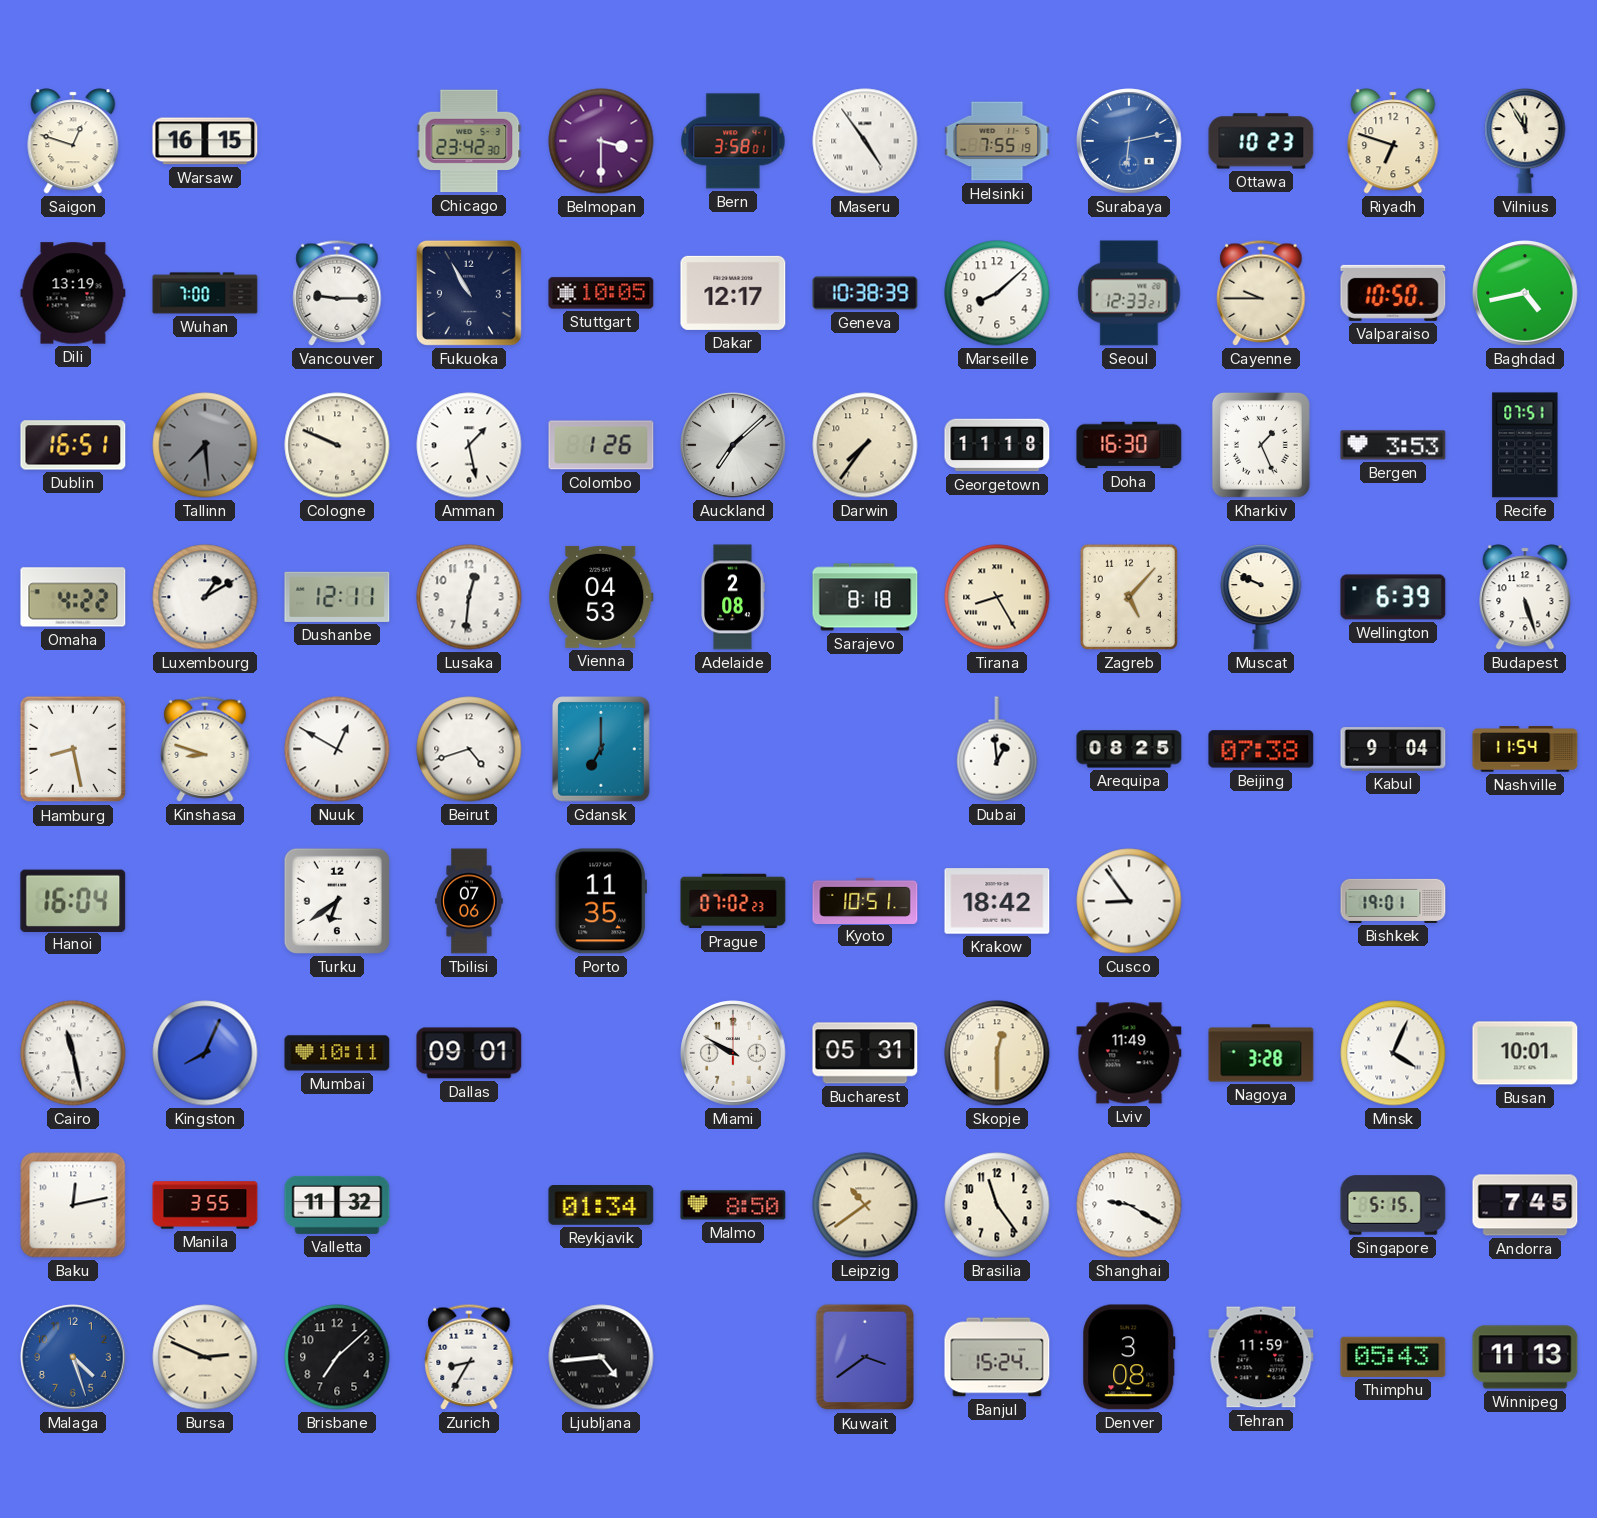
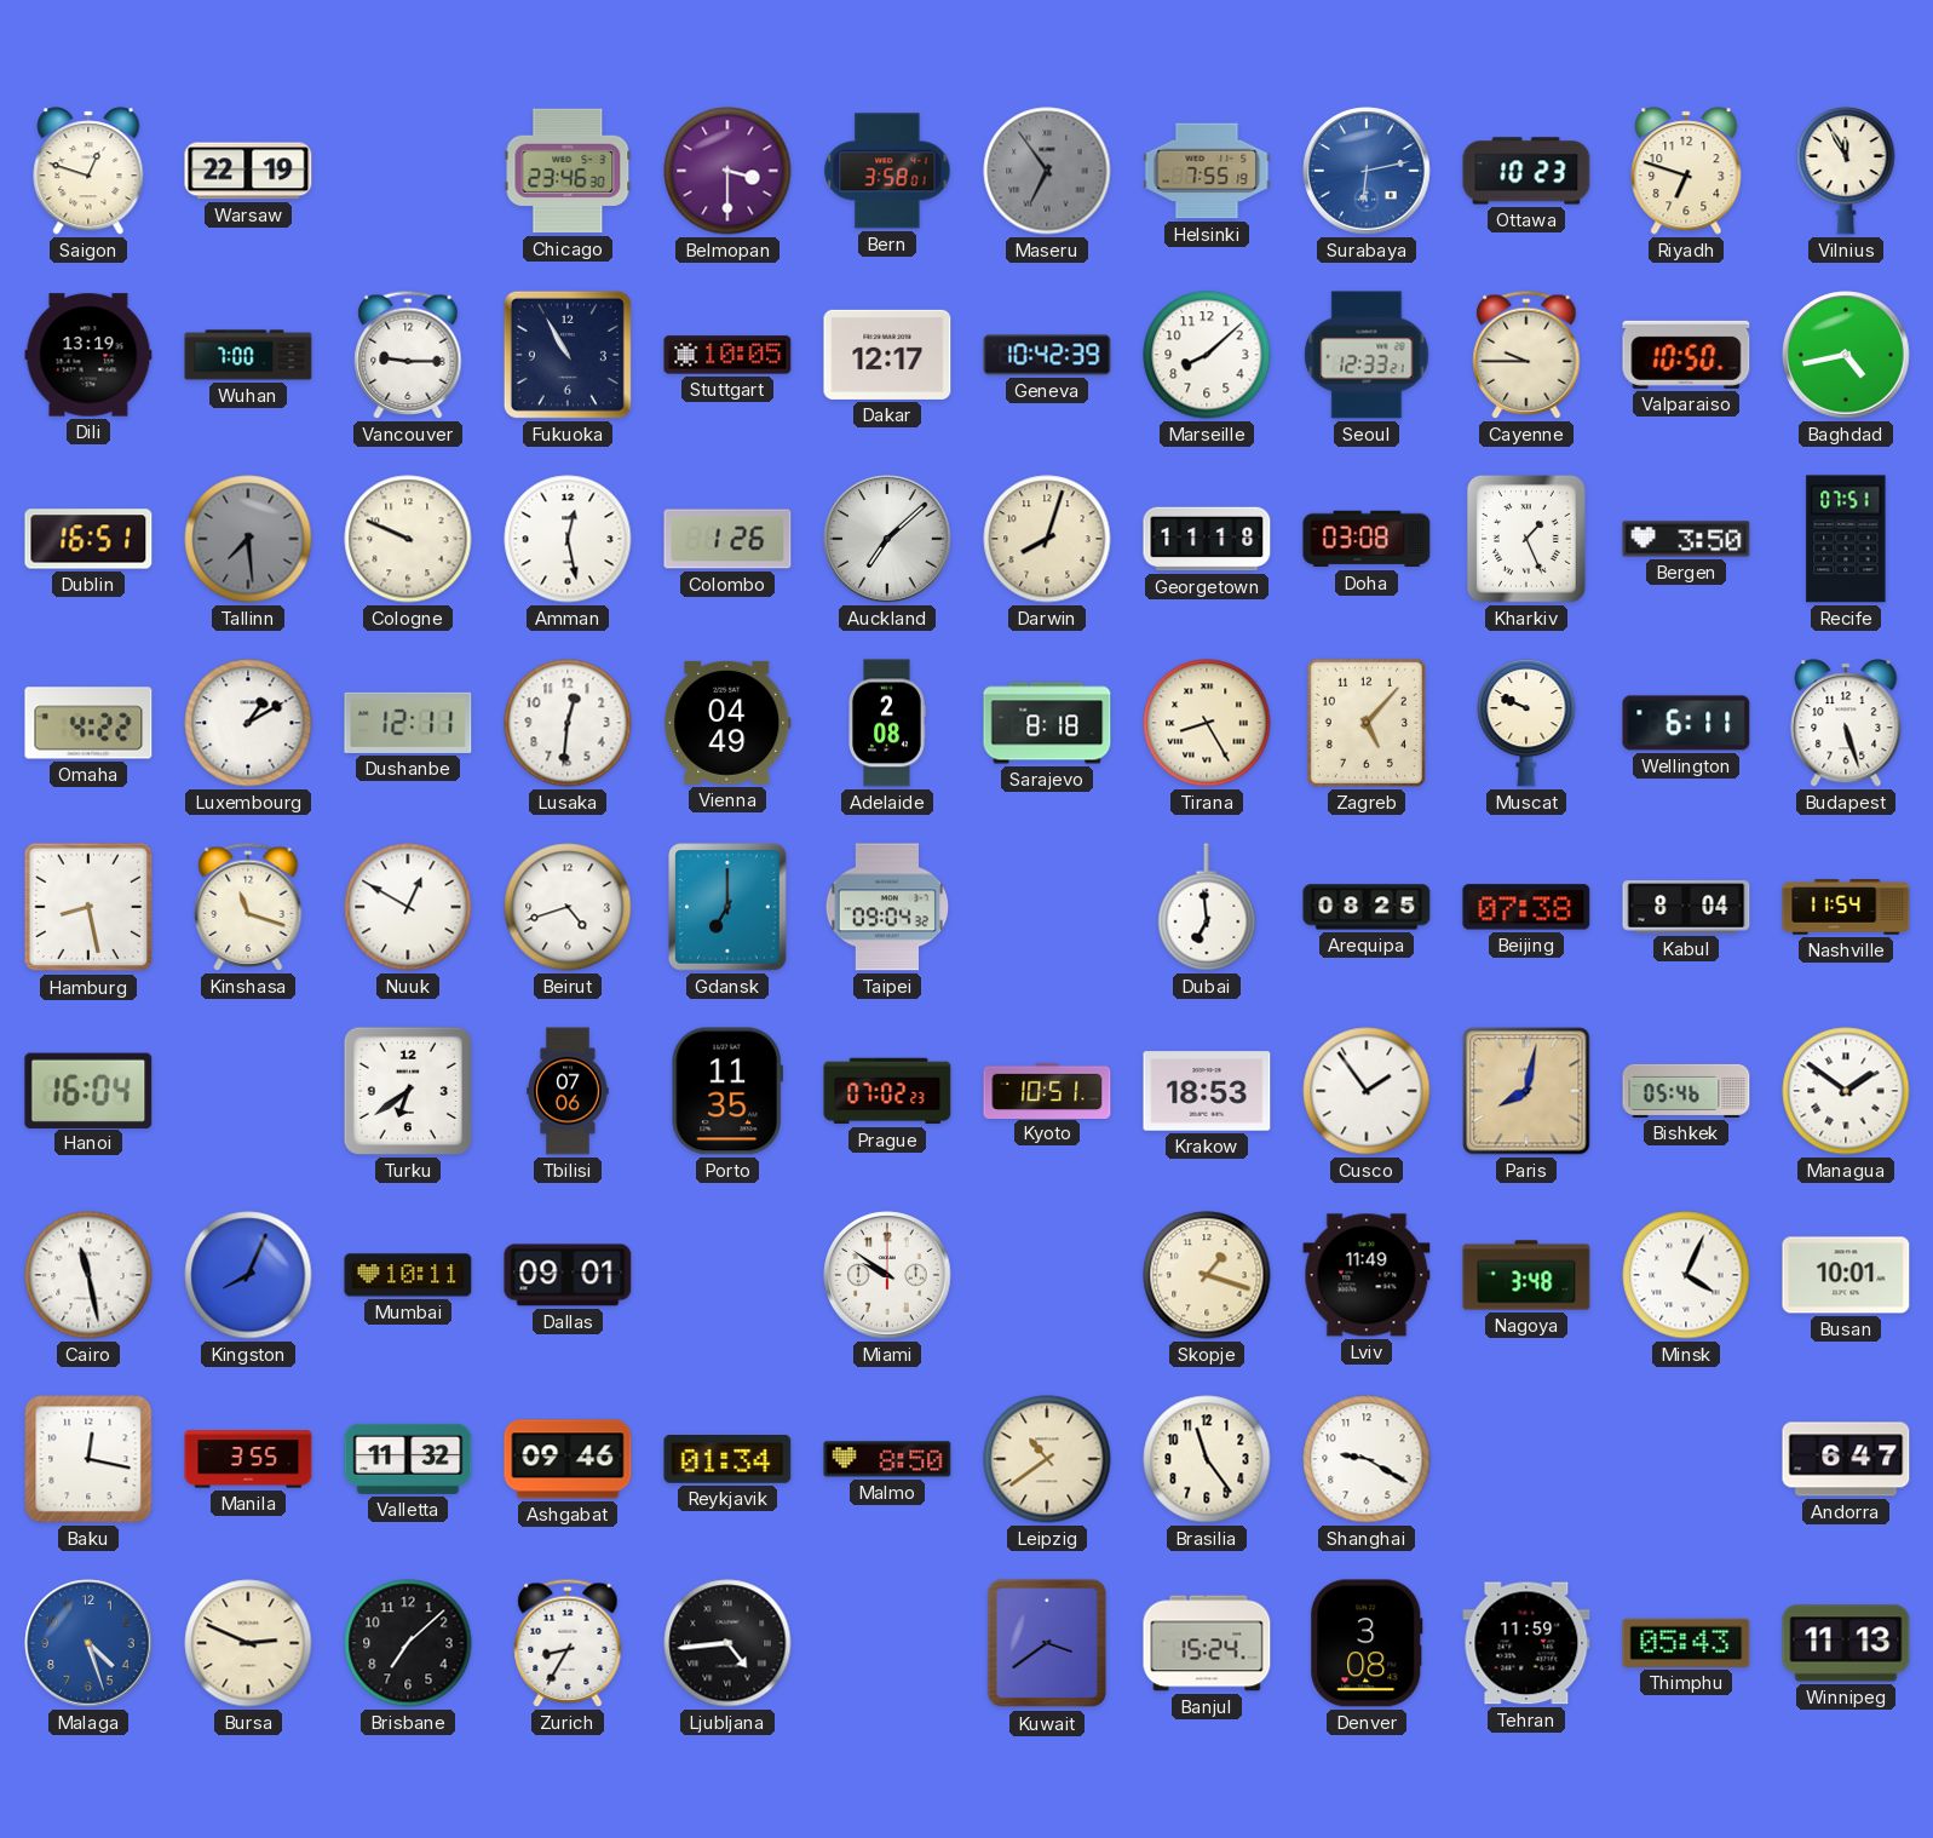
Warsaw: 16:15 -> 22:19
Chicago: 23:42 -> 23:46
Maseru: 4:54 -> 6:54
Maseru dial: white -> grey
Geneva: 10:38 -> 10:42
Amman: 1:28 -> 12:28
Darwin: 7:36 -> 8:03
Doha: 16:30 -> 03:08
Bergen: 3:53 -> 3:50
Vienna: 04:53 -> 04:49
Wellington: 6:39 -> 6:11
Kinshasa: 8:48 -> 11:18
Taipei: none -> 09:04
Dubai: 12:59 -> 6:59
Kabul: 9:04 -> 8:04
Krakow: 18:42 -> 18:53
Cusco: 8:54 -> 1:54
Paris: none -> 8:02
Bishkek: 19:01 -> 05:46
Managua: none -> 1:51
Miami: 9:50 -> 9:51
Bucharest: 05:31 -> none
Skopje: 12:30 -> 1:18
Nagoya: 3:28 -> 3:48
Baku: 12:13 -> 12:17
Ashgabat: none -> 09:46
Singapore: 5:15 -> none
Andorra: 7:45 -> 6:47
